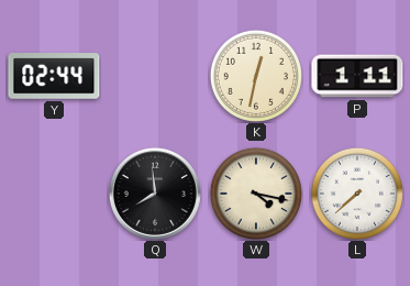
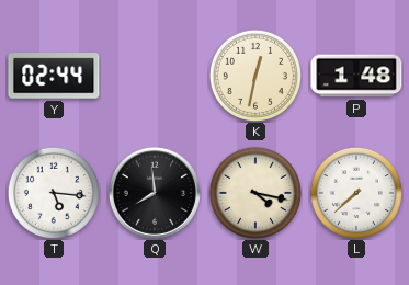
P: 1:11 -> 1:48
T: none -> 5:16
